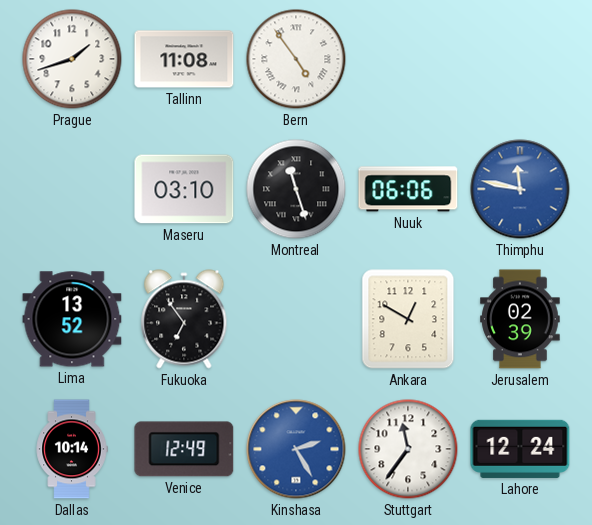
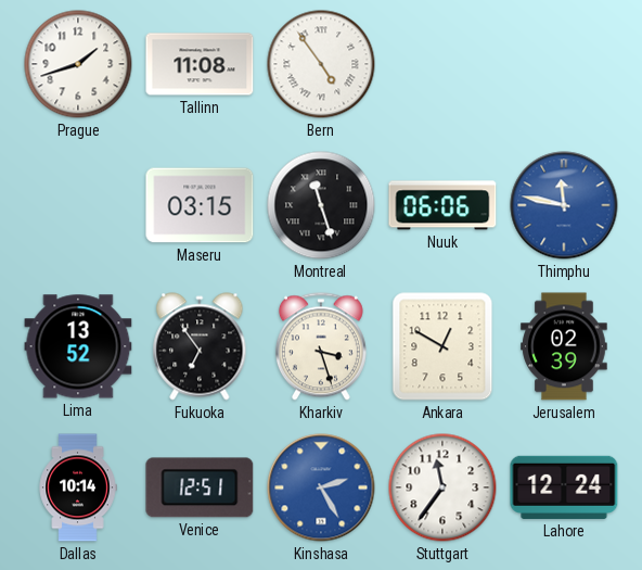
Maseru: 03:10 -> 03:15
Kharkiv: none -> 3:27
Venice: 12:49 -> 12:51
